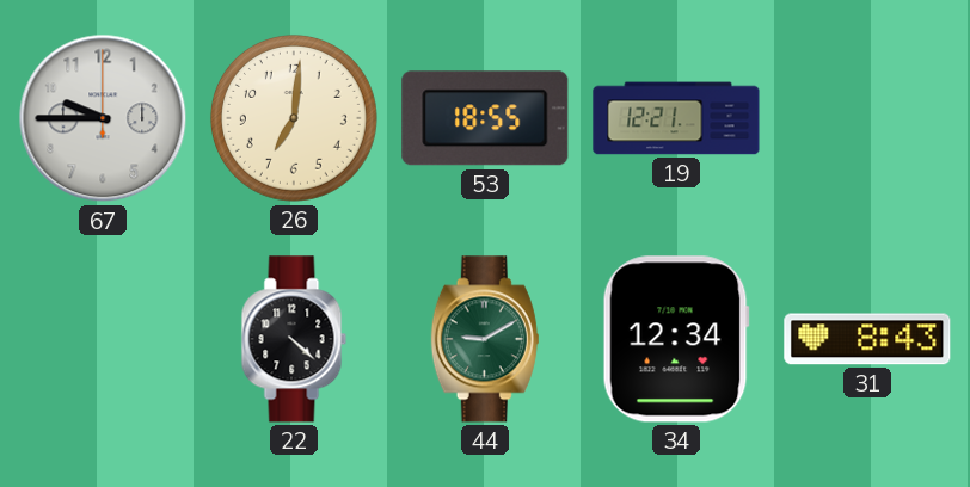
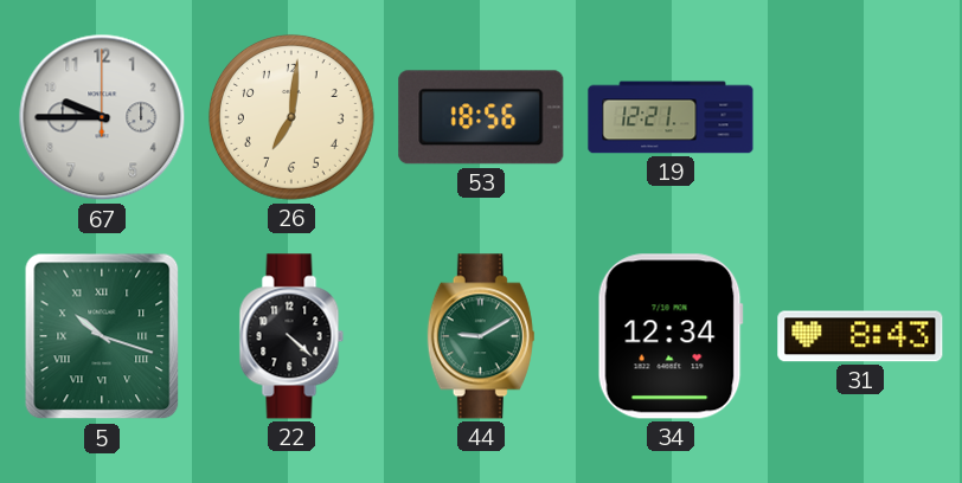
53: 18:55 -> 18:56
5: none -> 10:18
